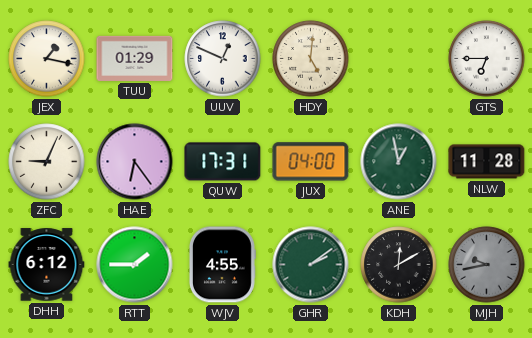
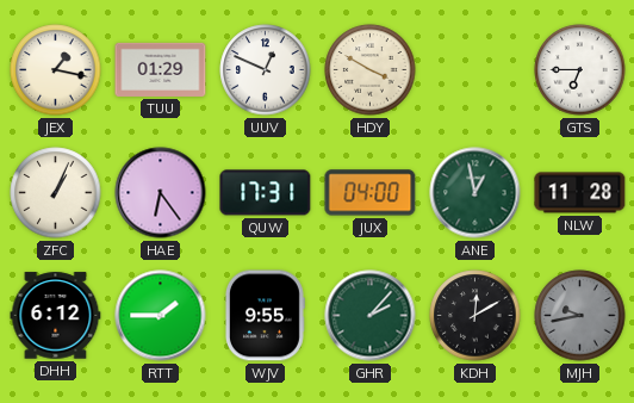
HDY: 5:01 -> 3:50
ZFC: 9:04 -> 1:04
WJV: 4:55 -> 9:55
GHR: 2:09 -> 2:07
